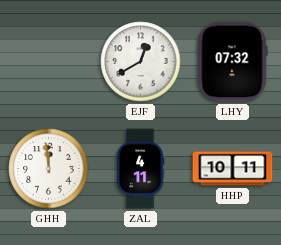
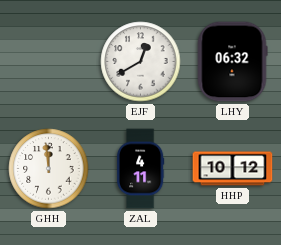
LHY: 07:32 -> 06:32
HHP: 10:11 -> 10:12
